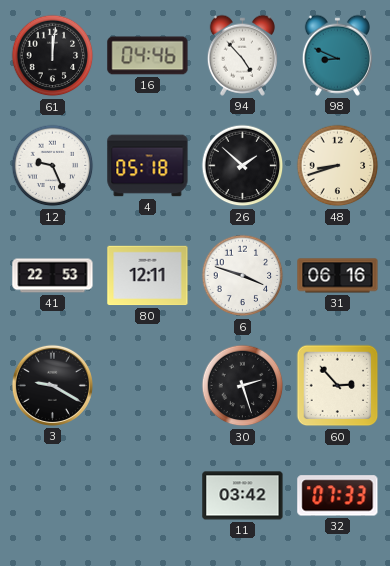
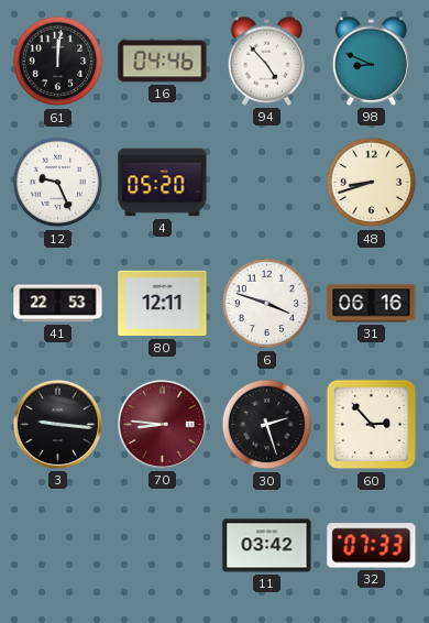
4: 05:18 -> 05:20
26: 1:52 -> none
3: 9:20 -> 9:16
70: none -> 8:46
